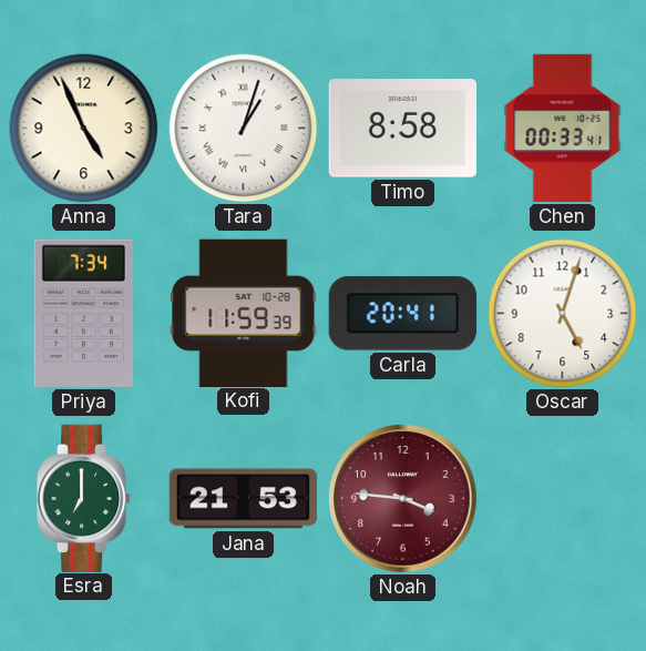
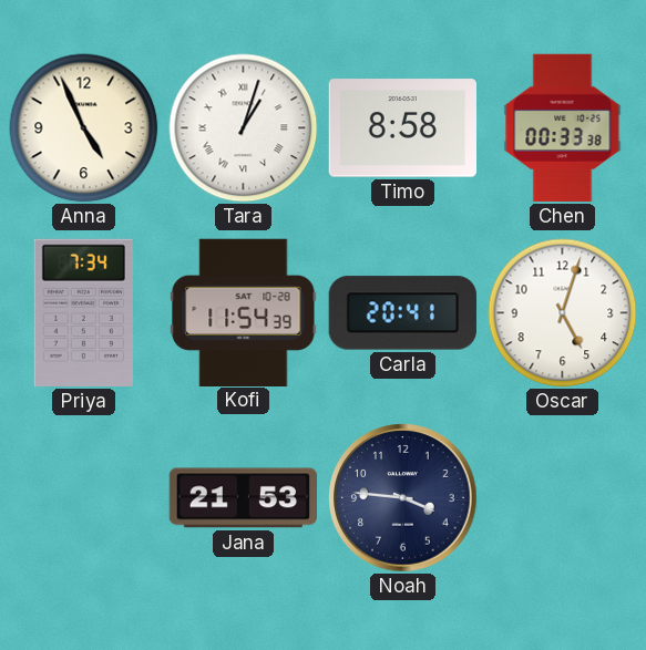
Chen: 00:33:41 -> 00:33:38
Kofi: 11:59 -> 11:54
Esra: 7:00 -> none
Noah dial: burgundy -> navy
